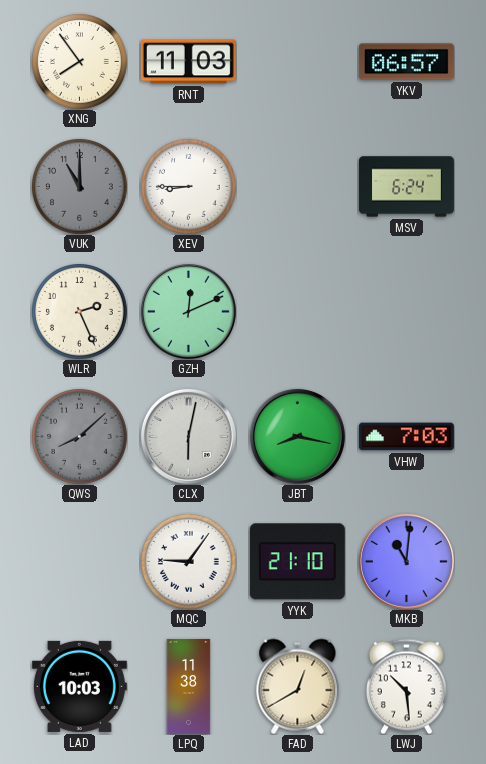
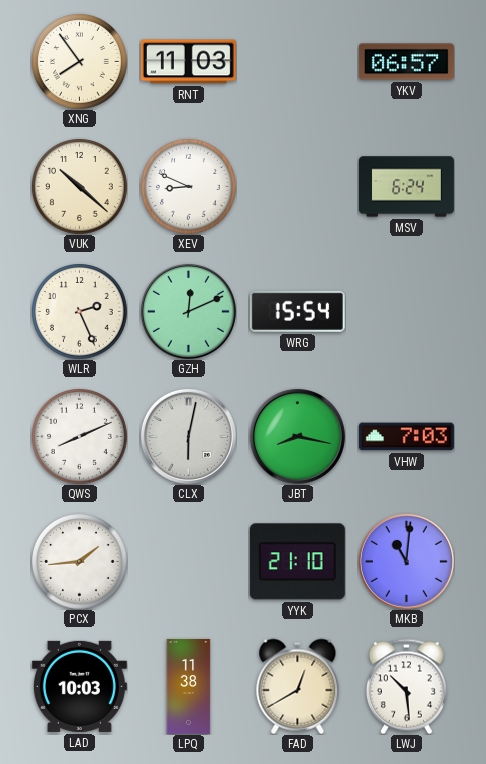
VUK: 11:00 -> 10:22
VUK dial: grey -> cream
XEV: 8:45 -> 8:49
WRG: none -> 15:54
QWS: 8:08 -> 8:11
QWS dial: grey -> white
PCX: none -> 1:44
MQC: 9:06 -> none
